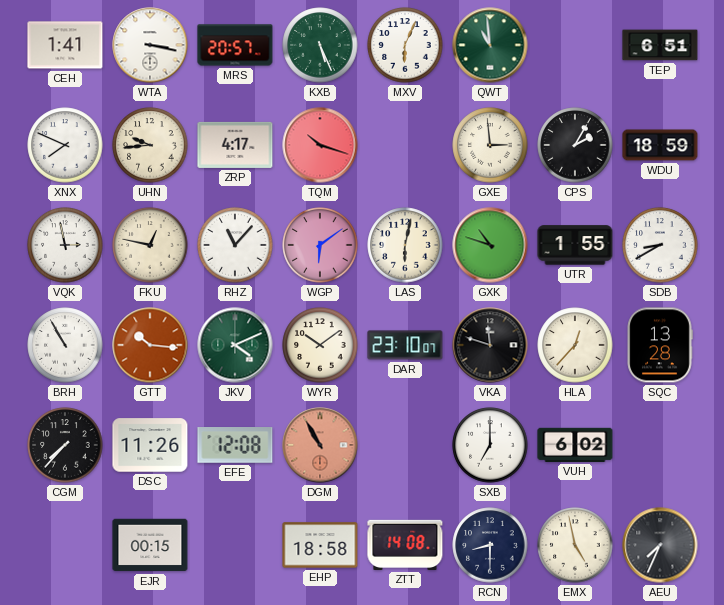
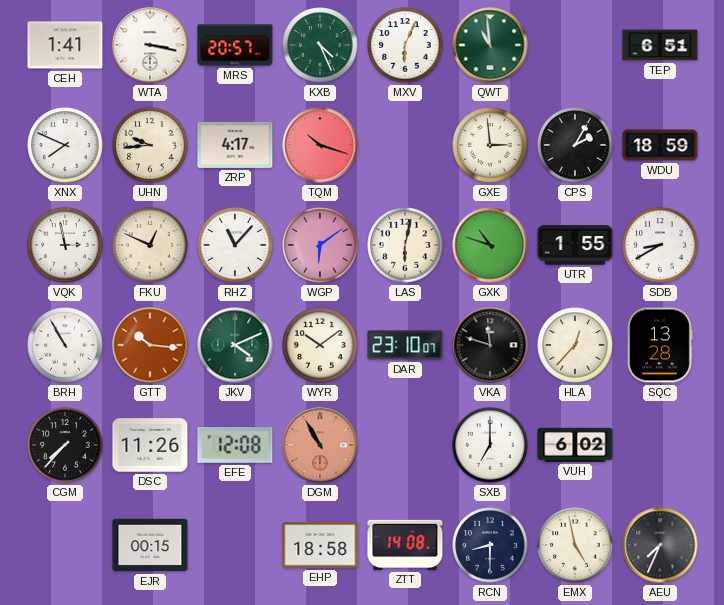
KXB: 5:26 -> 4:26
FKU: 12:47 -> 12:49
